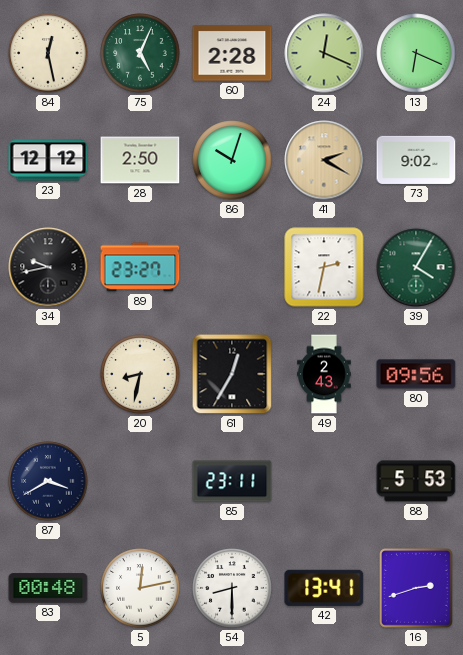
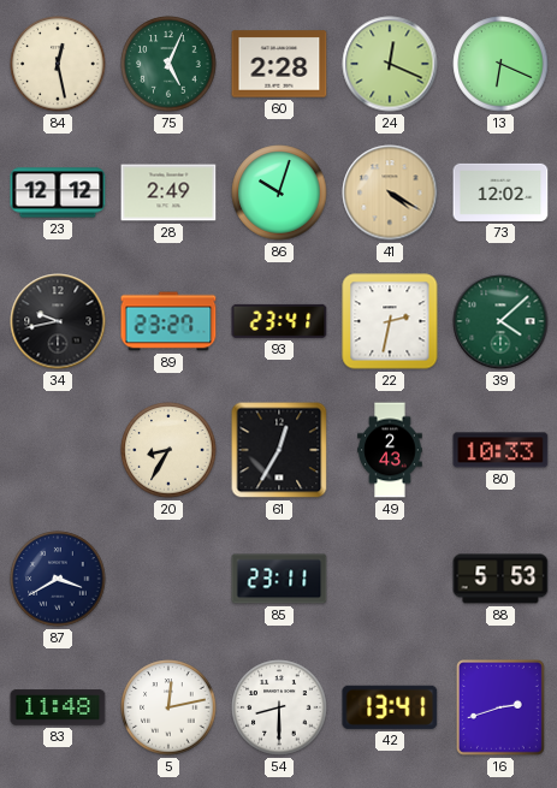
28: 2:50 -> 2:49
41: 2:20 -> 4:20
73: 9:02 -> 12:02
93: none -> 23:41
39: 4:05 -> 4:08
20: 8:32 -> 8:35
80: 09:56 -> 10:33
83: 00:48 -> 11:48
